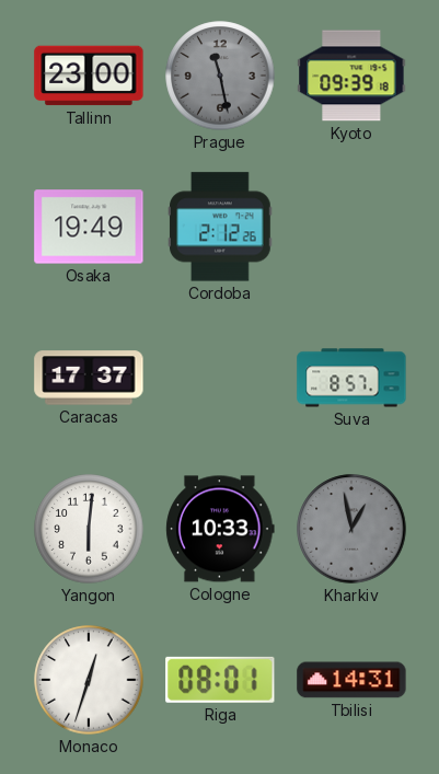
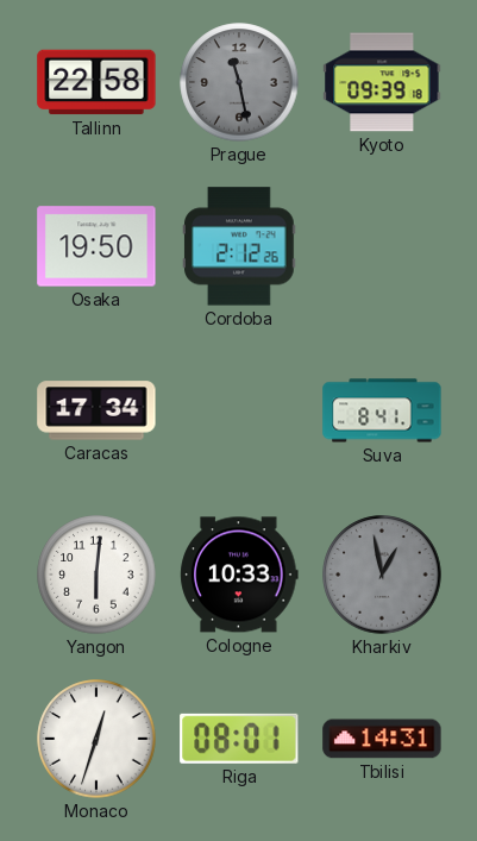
Tallinn: 23:00 -> 22:58
Osaka: 19:49 -> 19:50
Caracas: 17:37 -> 17:34
Suva: 8:57 -> 8:41
